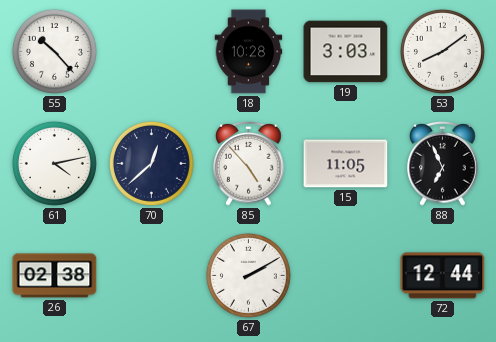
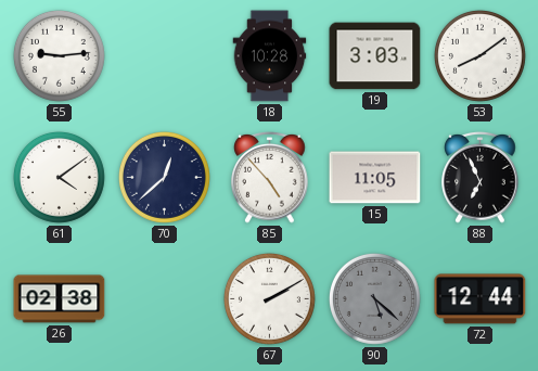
55: 10:23 -> 9:14
61: 4:13 -> 4:09
90: none -> 5:22
